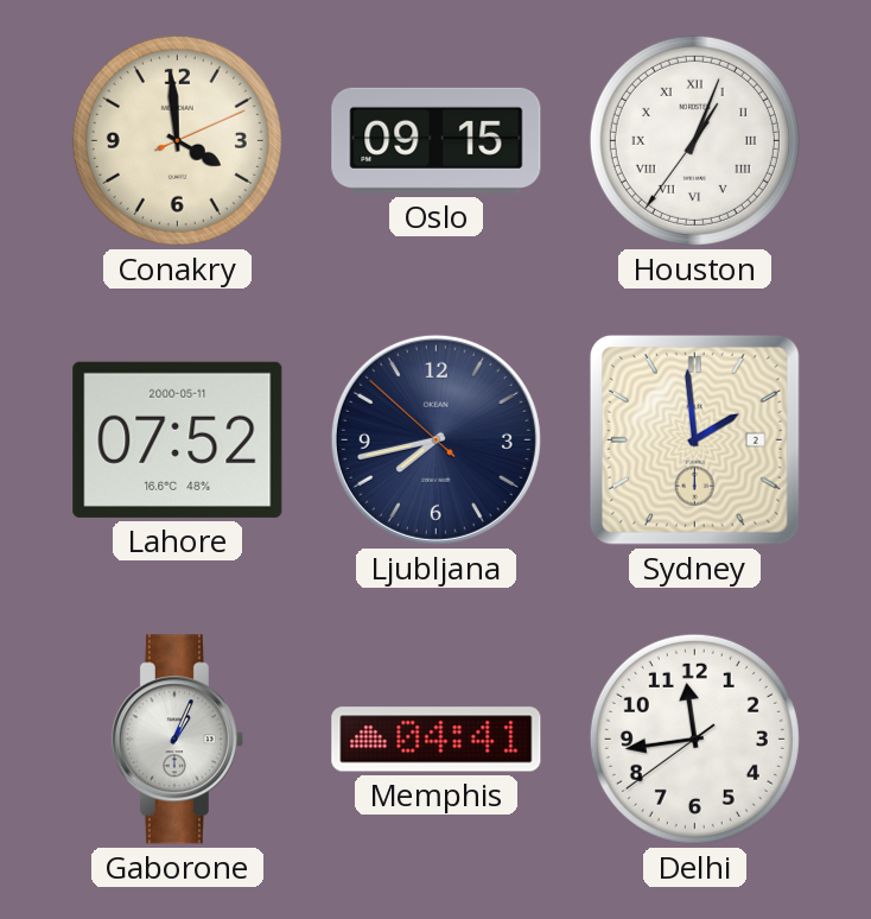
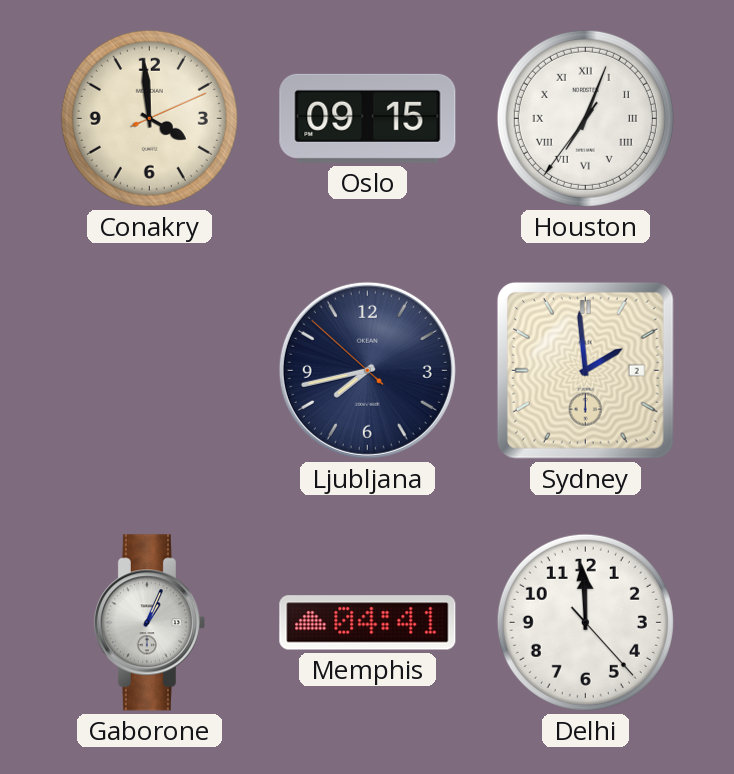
Houston: 1:03 -> 7:03
Lahore: 07:52 -> none
Delhi: 11:43 -> 11:59
